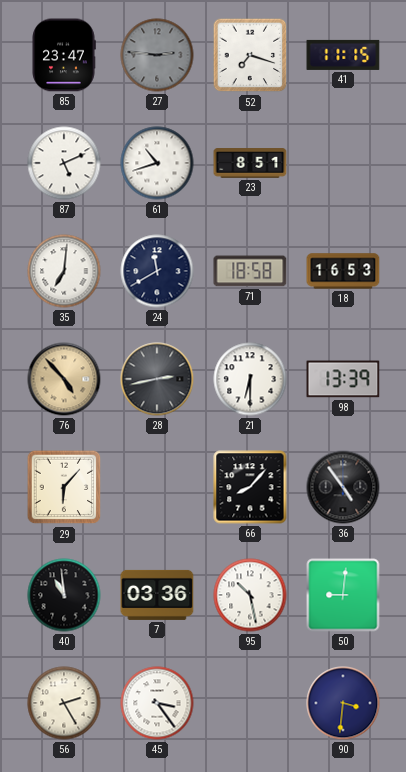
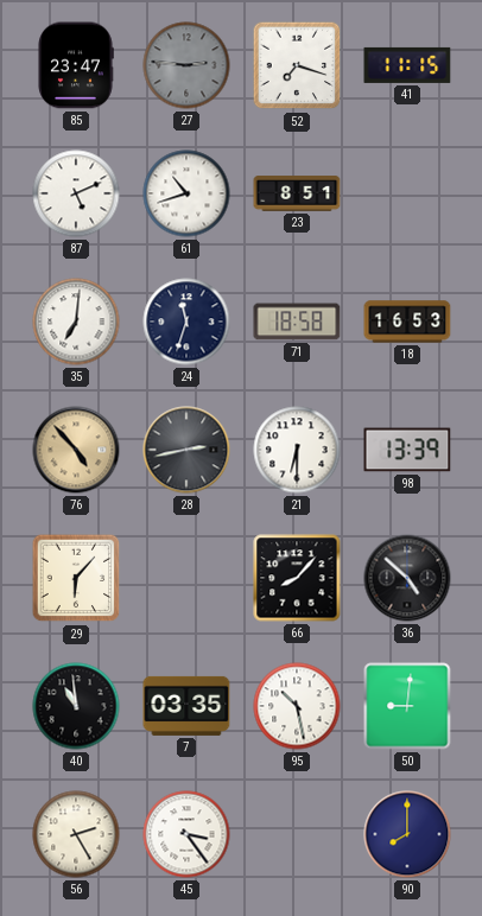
24: 11:40 -> 11:33
36: 4:54 -> 4:52
7: 03:36 -> 03:35
90: 3:31 -> 8:00
